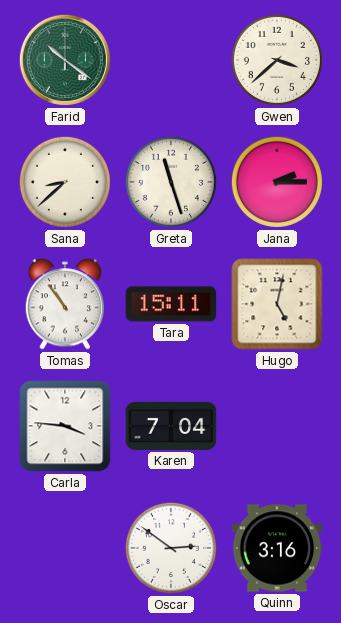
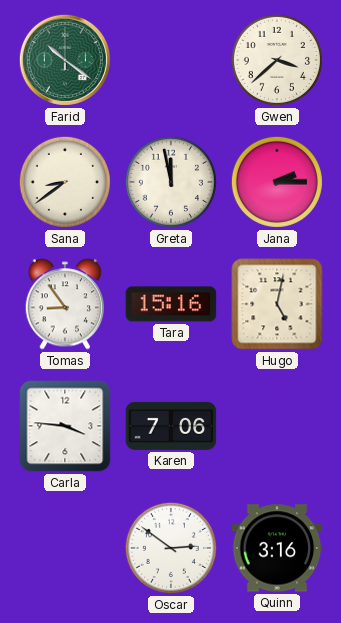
Sana: 8:38 -> 8:39
Greta: 11:27 -> 11:58
Tomas: 10:54 -> 8:54
Tara: 15:11 -> 15:16
Karen: 7:04 -> 7:06
